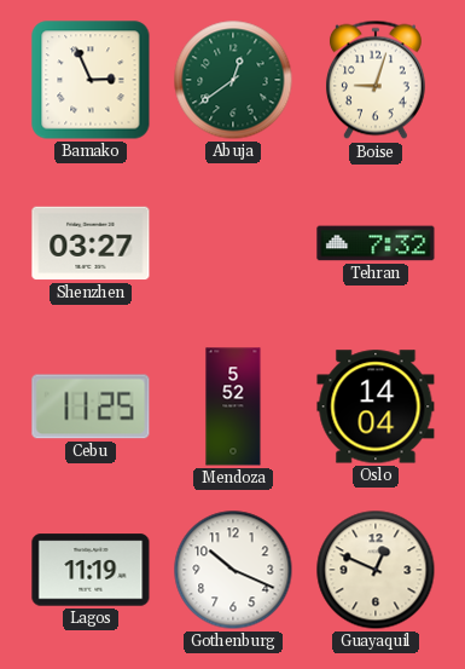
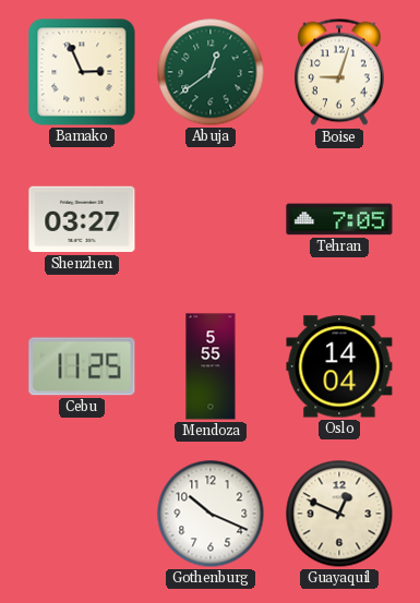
Tehran: 7:32 -> 7:05
Mendoza: 5:52 -> 5:55
Lagos: 11:19 -> none
